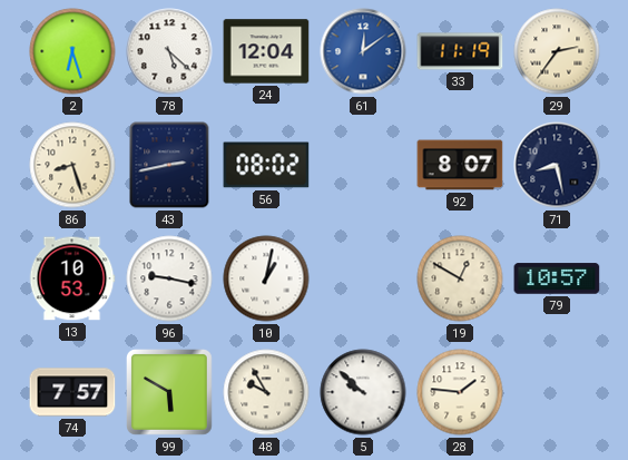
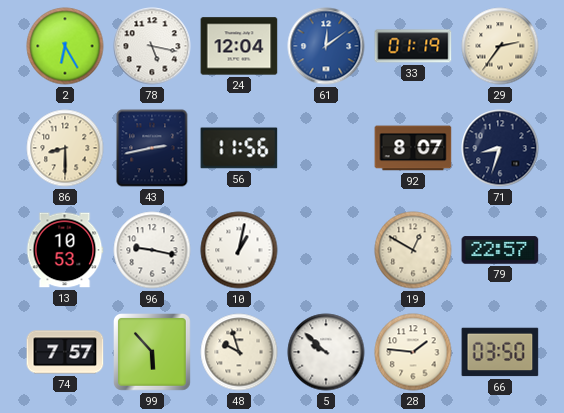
2: 6:27 -> 6:25
78: 5:22 -> 5:17
33: 11:19 -> 01:19
86: 8:27 -> 8:30
56: 08:02 -> 11:56
71: 8:28 -> 8:33
79: 10:57 -> 22:57
99: 5:50 -> 5:53
48: 9:55 -> 9:57
66: none -> 03:50
